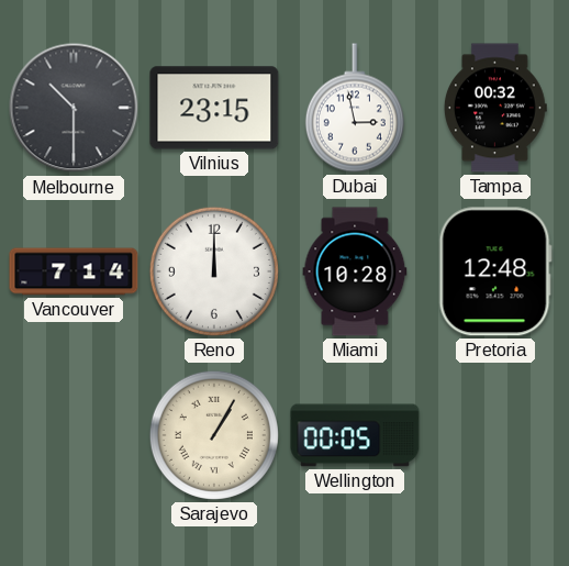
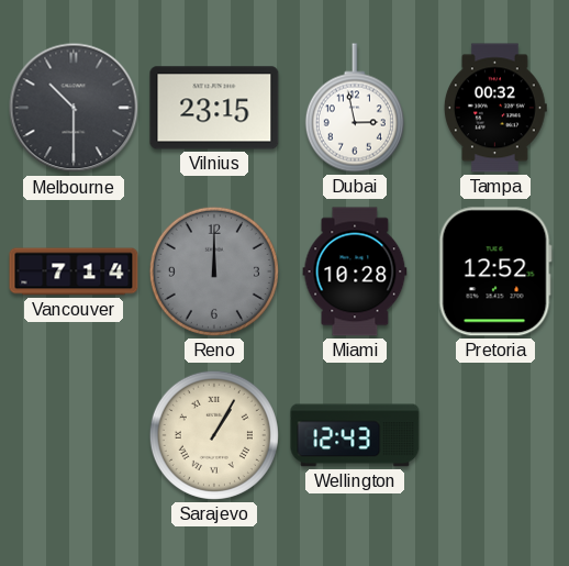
Reno dial: white -> grey
Pretoria: 12:48 -> 12:52
Wellington: 00:05 -> 12:43
